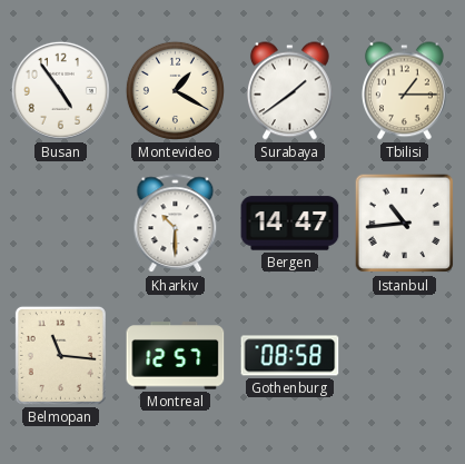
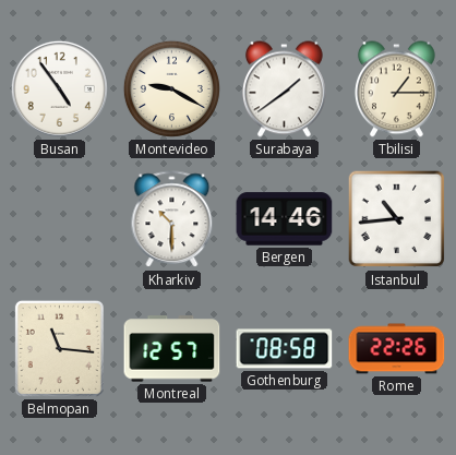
Montevideo: 1:20 -> 9:20
Bergen: 14:47 -> 14:46
Rome: none -> 22:26
